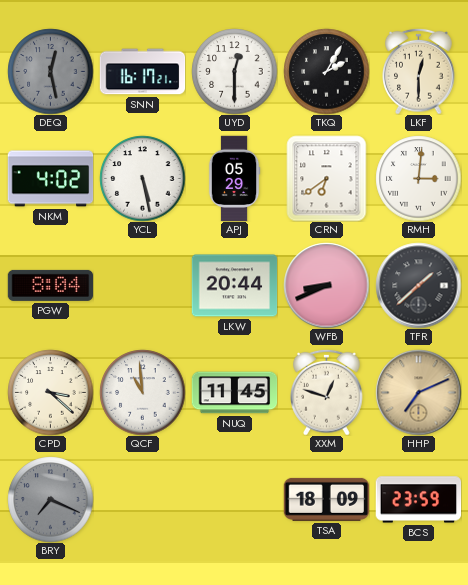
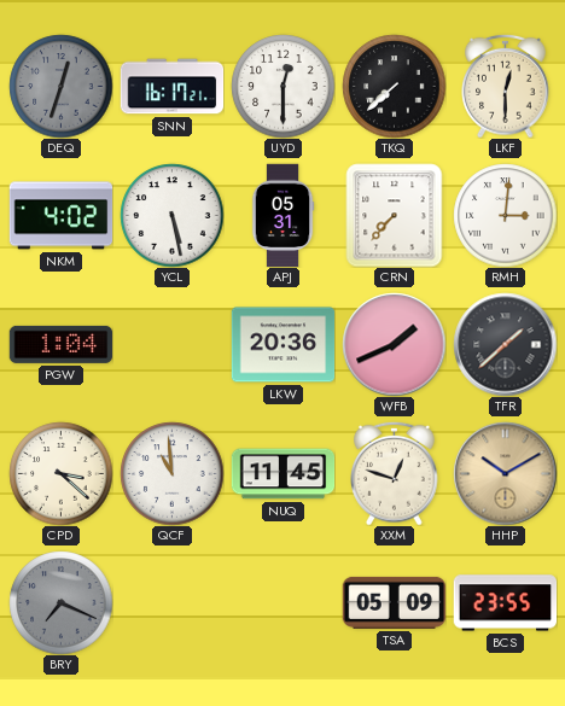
DEQ: 12:28 -> 12:33
TKQ: 2:05 -> 7:38
APJ: 05:29 -> 05:31
CRN: 6:39 -> 7:37
PGW: 8:04 -> 1:04
LKW: 20:44 -> 20:36
WFB: 8:41 -> 1:41
HHP: 7:11 -> 10:10
TSA: 18:09 -> 05:09
BCS: 23:59 -> 23:55
